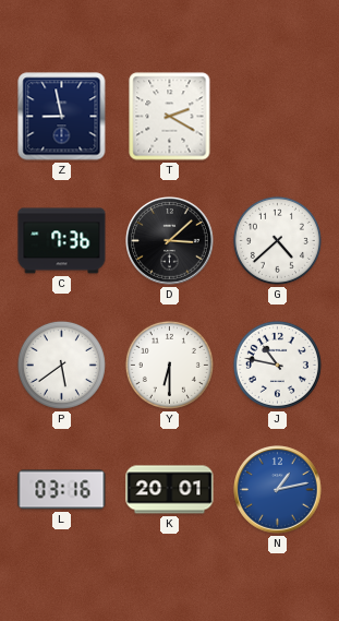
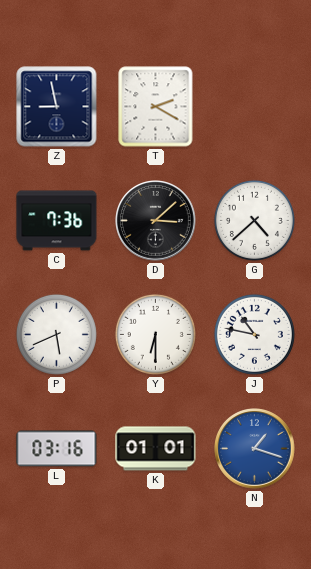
P: 5:39 -> 5:41
K: 20:01 -> 01:01
N: 1:13 -> 1:18
